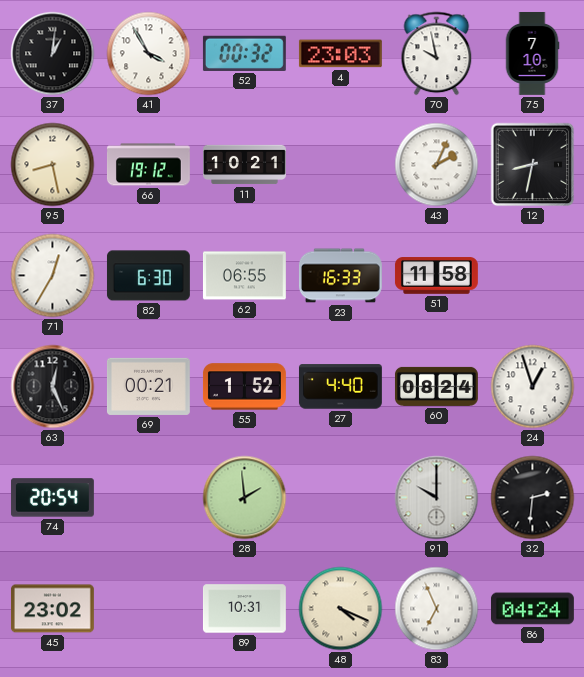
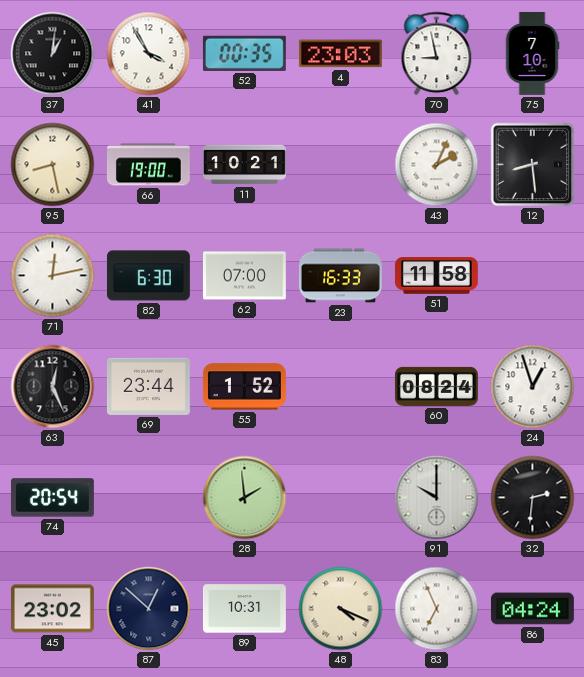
52: 00:32 -> 00:35
70: 9:58 -> 8:58
66: 19:12 -> 19:00
12: 8:32 -> 8:29
71: 12:35 -> 12:13
62: 06:55 -> 07:00
69: 00:21 -> 23:44
27: 4:40 -> none
87: none -> 12:52
